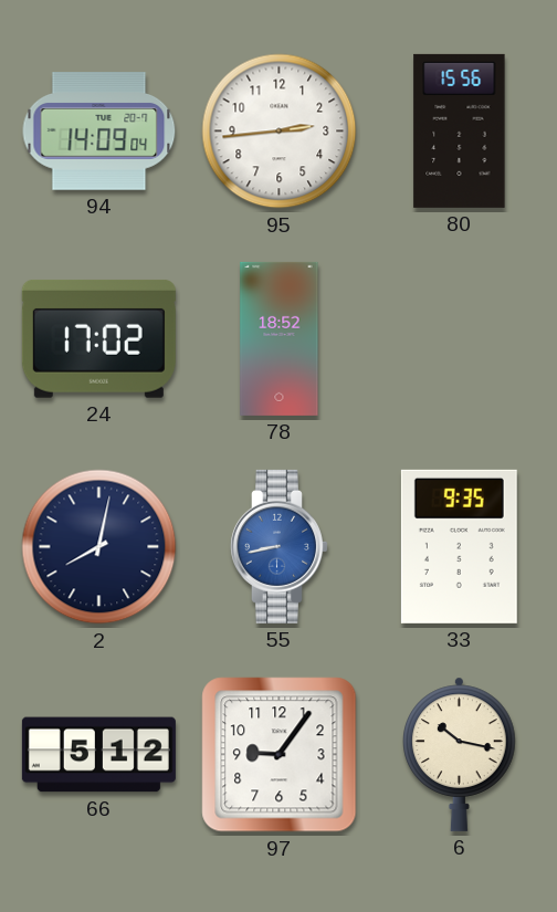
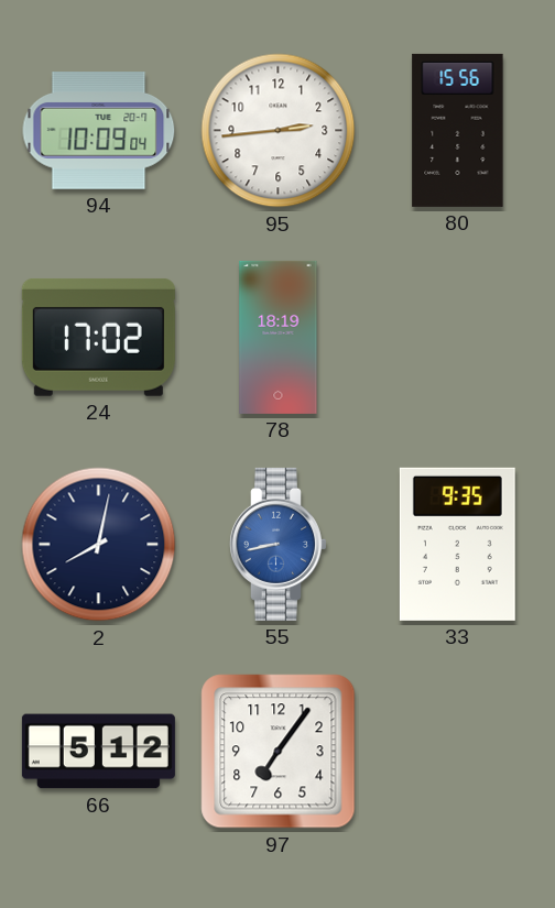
94: 14:09 -> 10:09
78: 18:52 -> 18:19
97: 9:06 -> 7:06
6: 10:17 -> none
